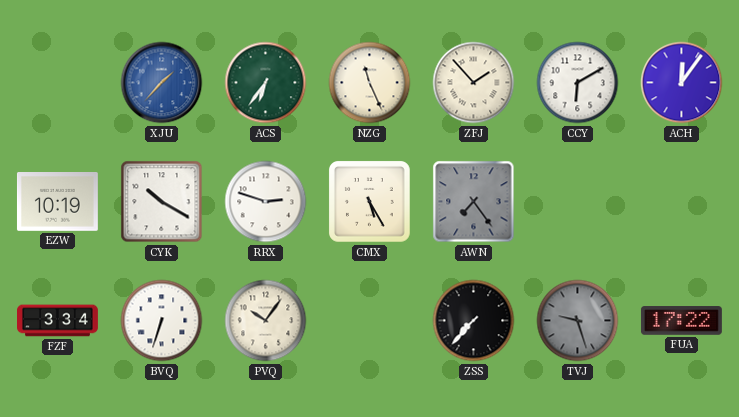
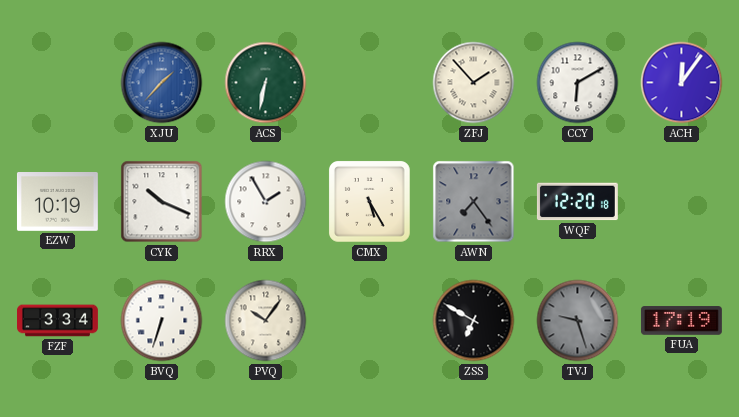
ACS: 6:36 -> 6:32
NZG: 11:26 -> none
CYK: 10:20 -> 10:19
RRX: 2:48 -> 1:55
WQF: none -> 12:20
ZSS: 7:37 -> 6:50
FUA: 17:22 -> 17:19
